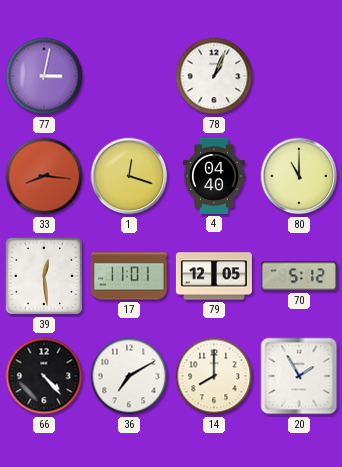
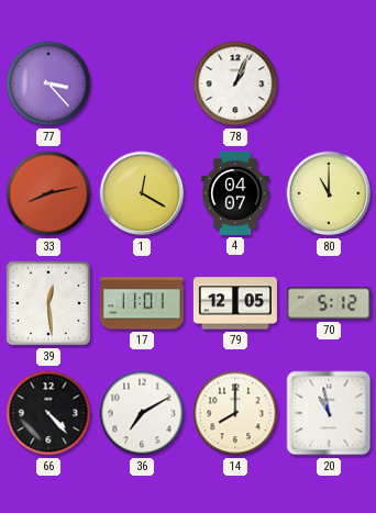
77: 3:02 -> 3:23
33: 8:16 -> 8:13
1: 12:18 -> 12:20
4: 04:40 -> 04:07
20: 1:55 -> 10:58
